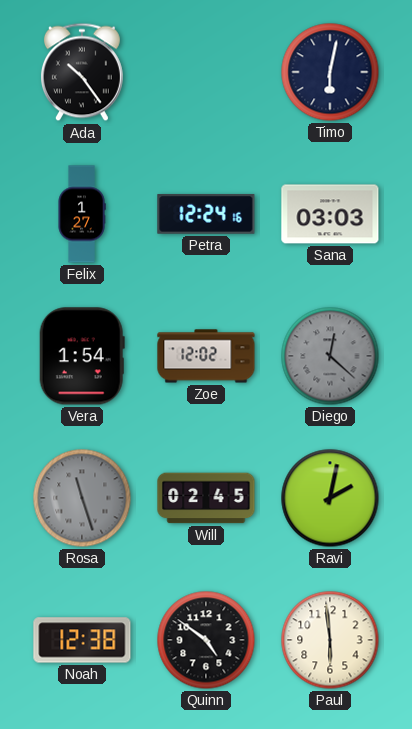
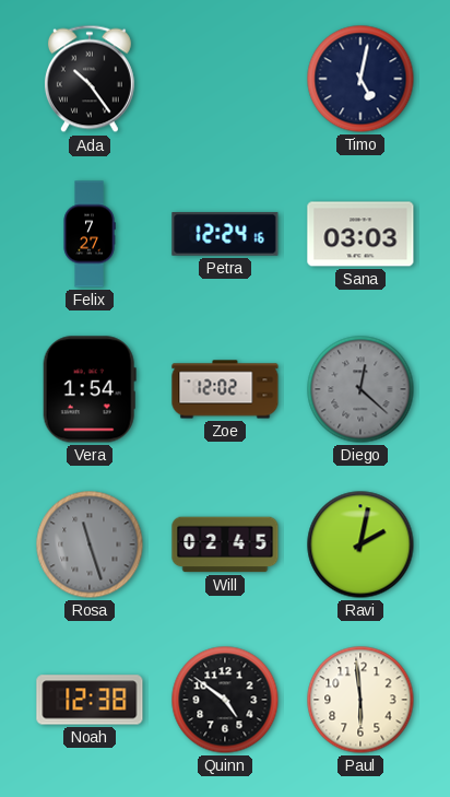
Timo: 6:02 -> 5:02
Felix: 1:27 -> 7:27
